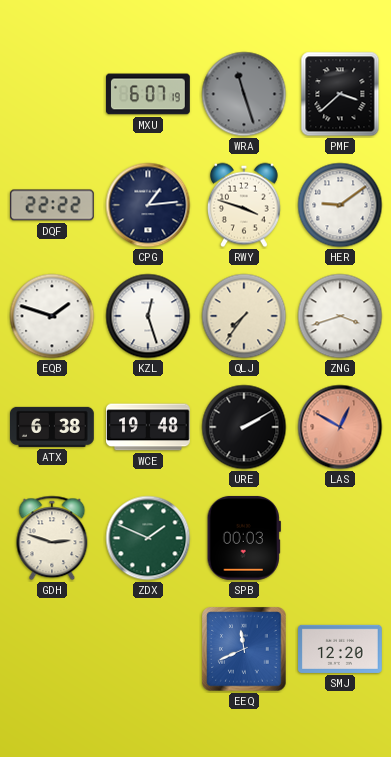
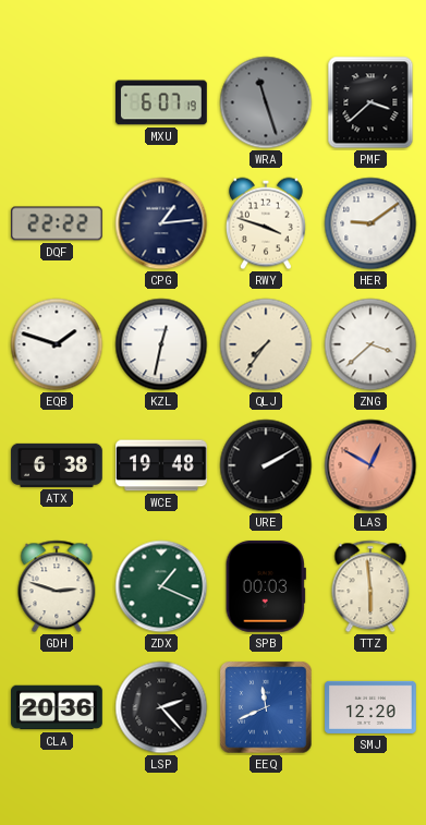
KZL: 12:27 -> 12:32
ZNG: 3:42 -> 3:38
ZDX: 1:49 -> 1:19
TTZ: none -> 5:59
CLA: none -> 20:36
LSP: none -> 2:23
